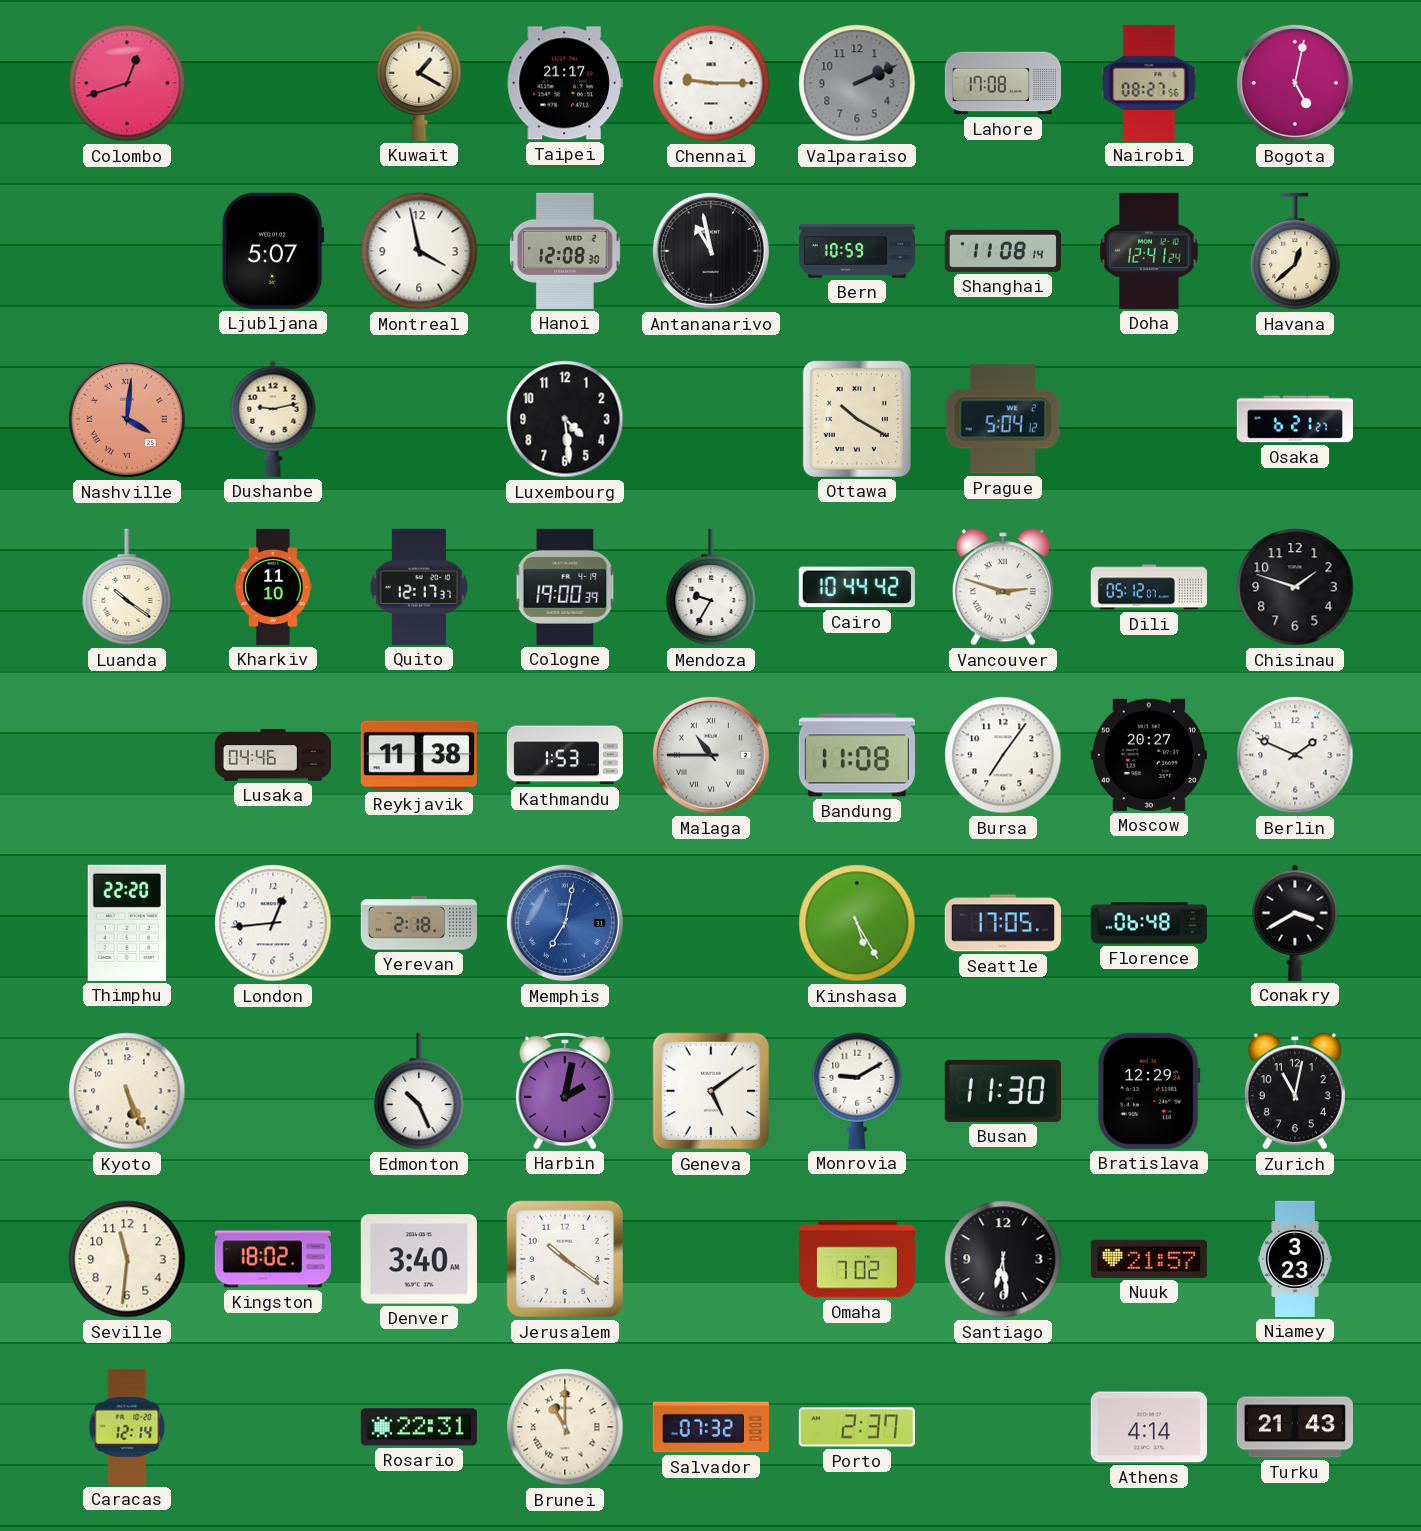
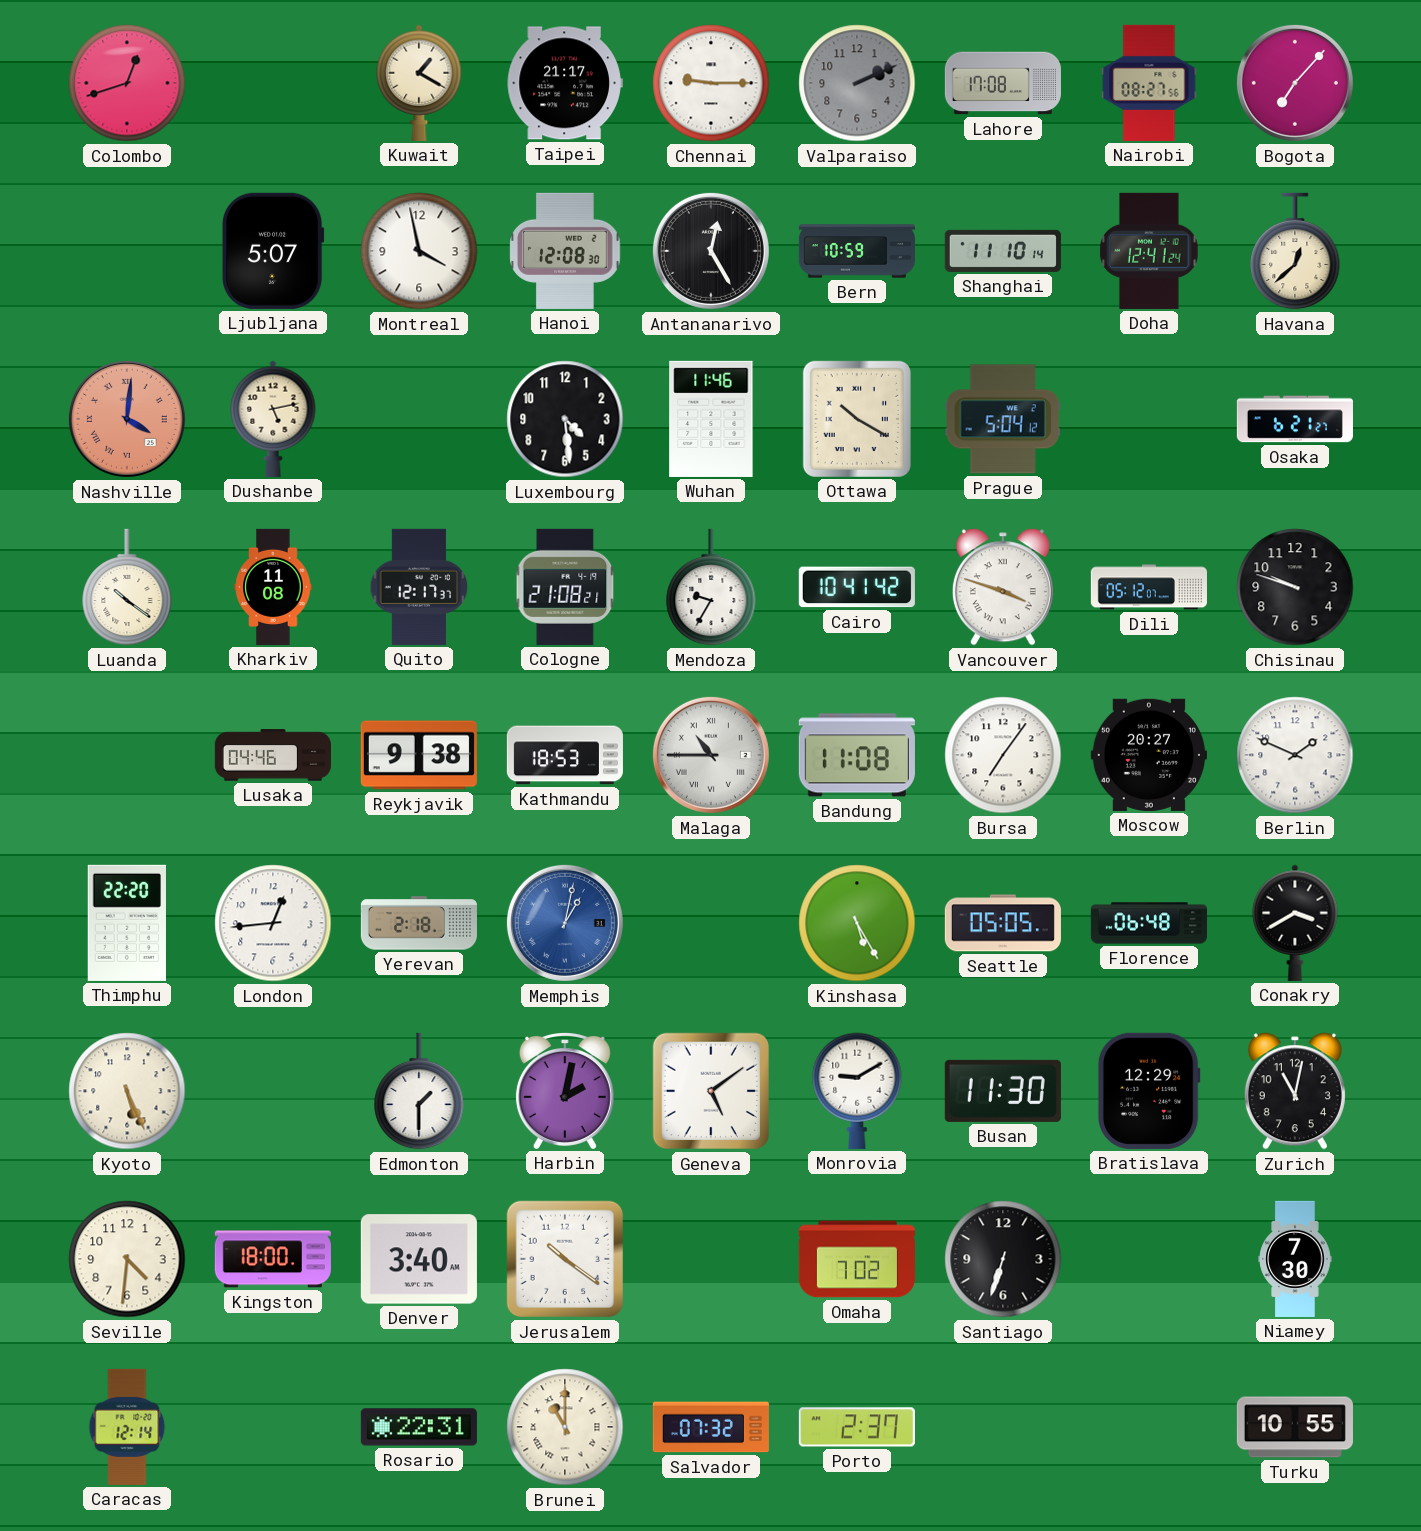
Bogota: 5:02 -> 7:07
Antananarivo: 10:58 -> 12:25
Shanghai: 11:08 -> 11:10
Dushanbe: 9:13 -> 5:13
Wuhan: none -> 11:46
Kharkiv: 11:10 -> 11:08
Cologne: 19:00 -> 21:08
Cairo: 10:44 -> 10:41
Vancouver: 2:48 -> 3:48
Chisinau: 1:48 -> 9:48
Reykjavik: 11:38 -> 9:38
Kathmandu: 1:53 -> 18:53
Memphis: 7:02 -> 1:02
Seattle: 17:05 -> 05:05
Edmonton: 10:26 -> 1:30
Seville: 11:31 -> 4:31
Kingston: 18:02 -> 18:00
Santiago: 6:29 -> 6:33
Nuuk: 21:57 -> none
Niamey: 3:23 -> 7:30
Athens: 4:14 -> none
Turku: 21:43 -> 10:55
